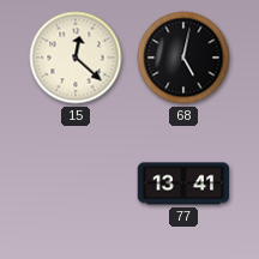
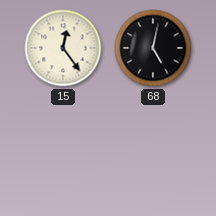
15: 12:22 -> 12:24
77: 13:41 -> none
